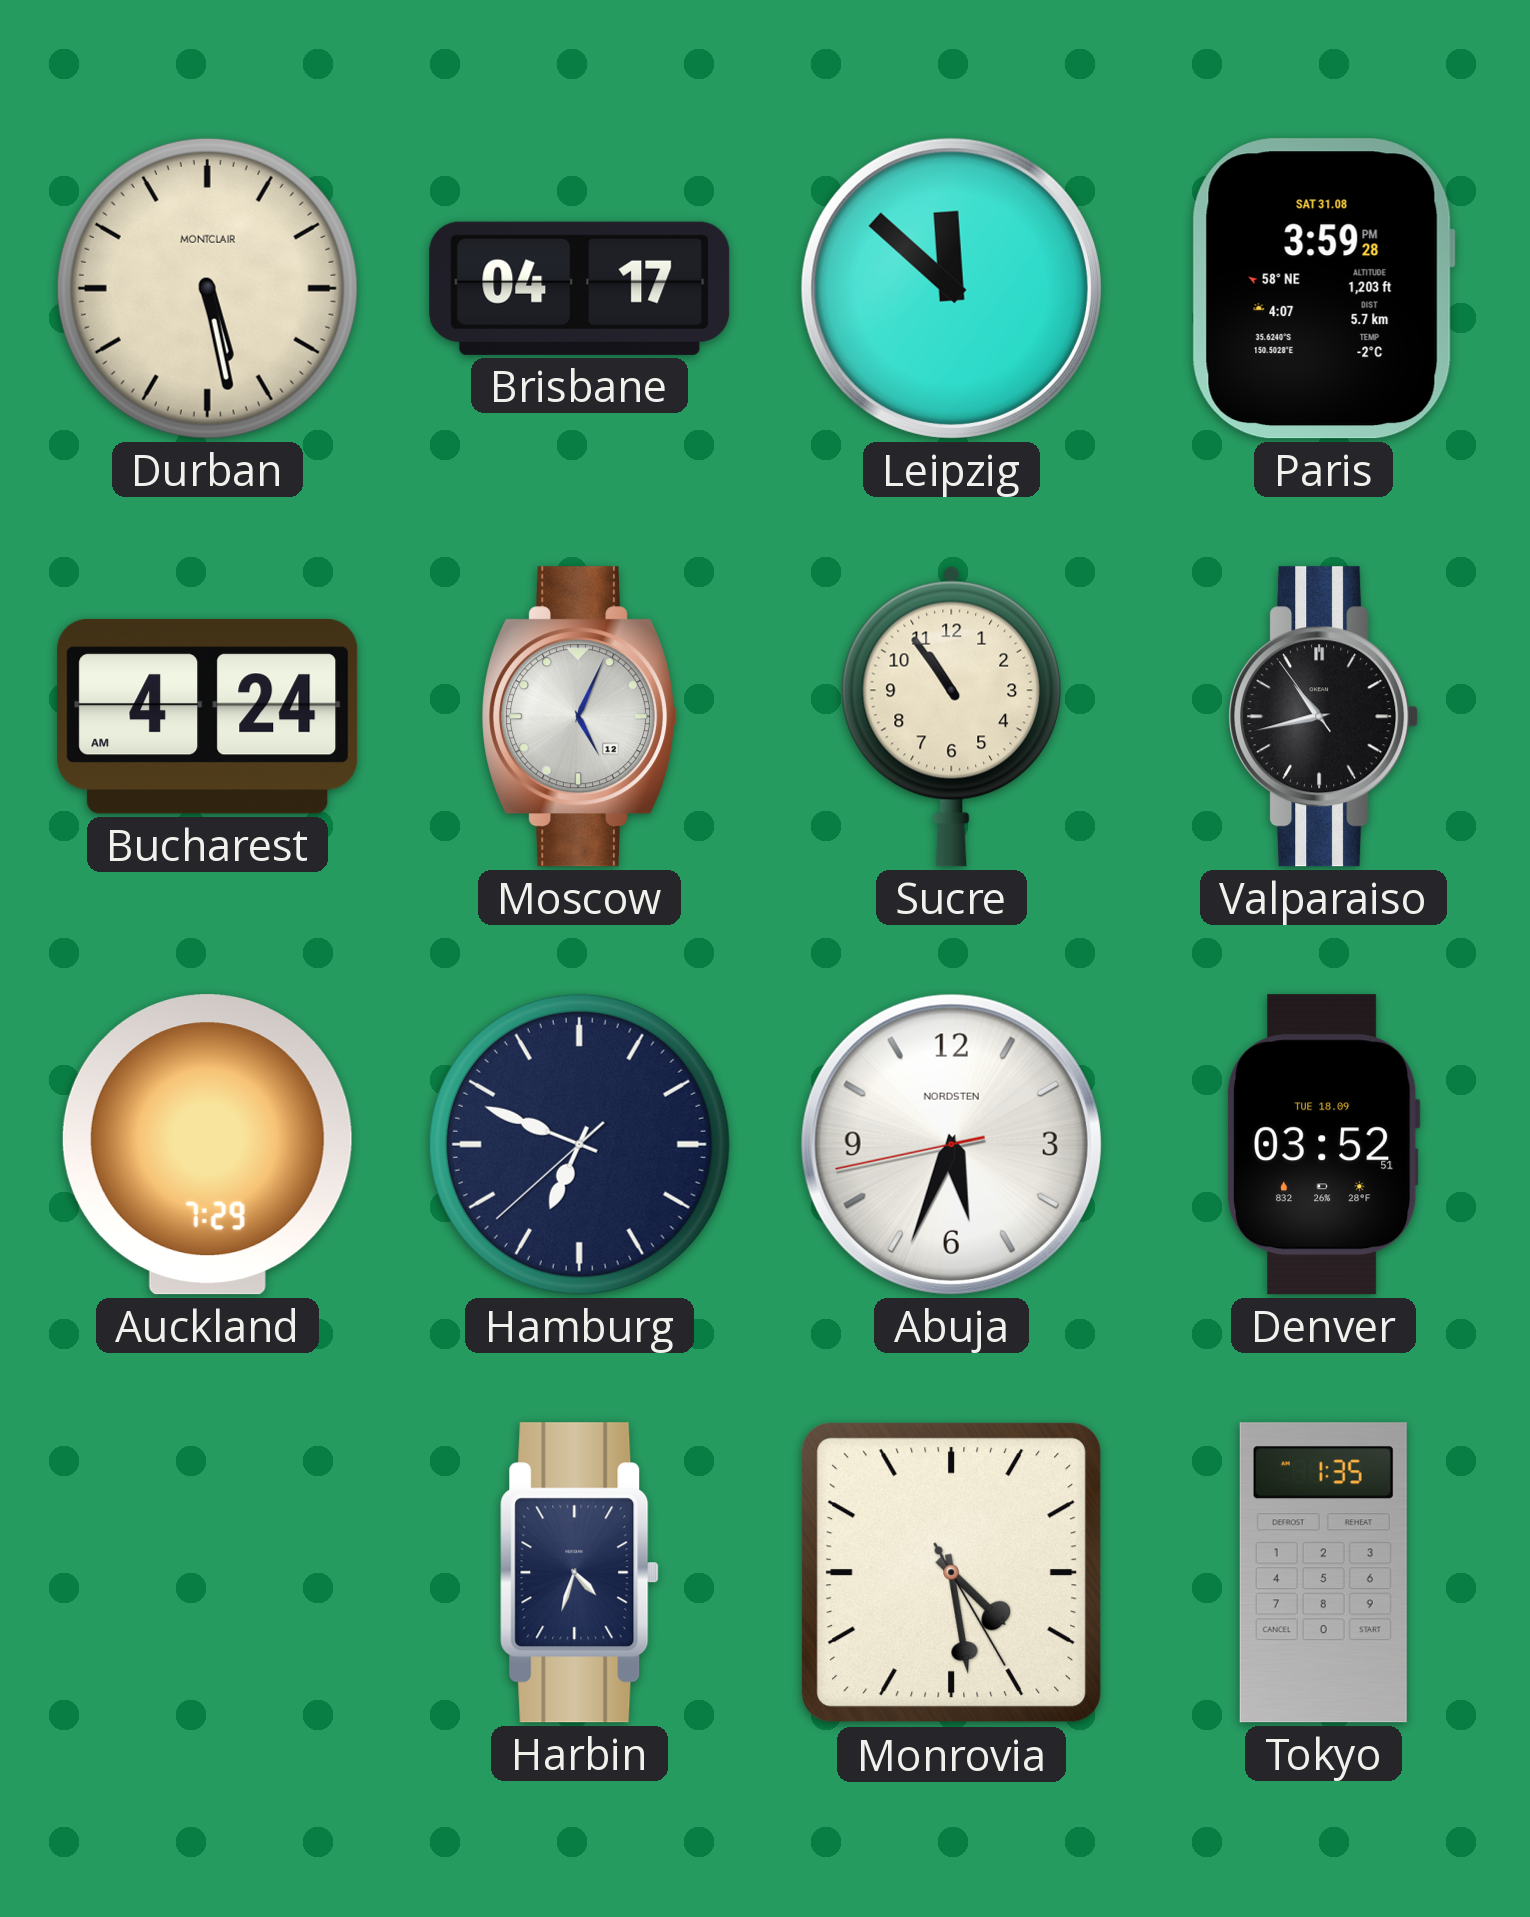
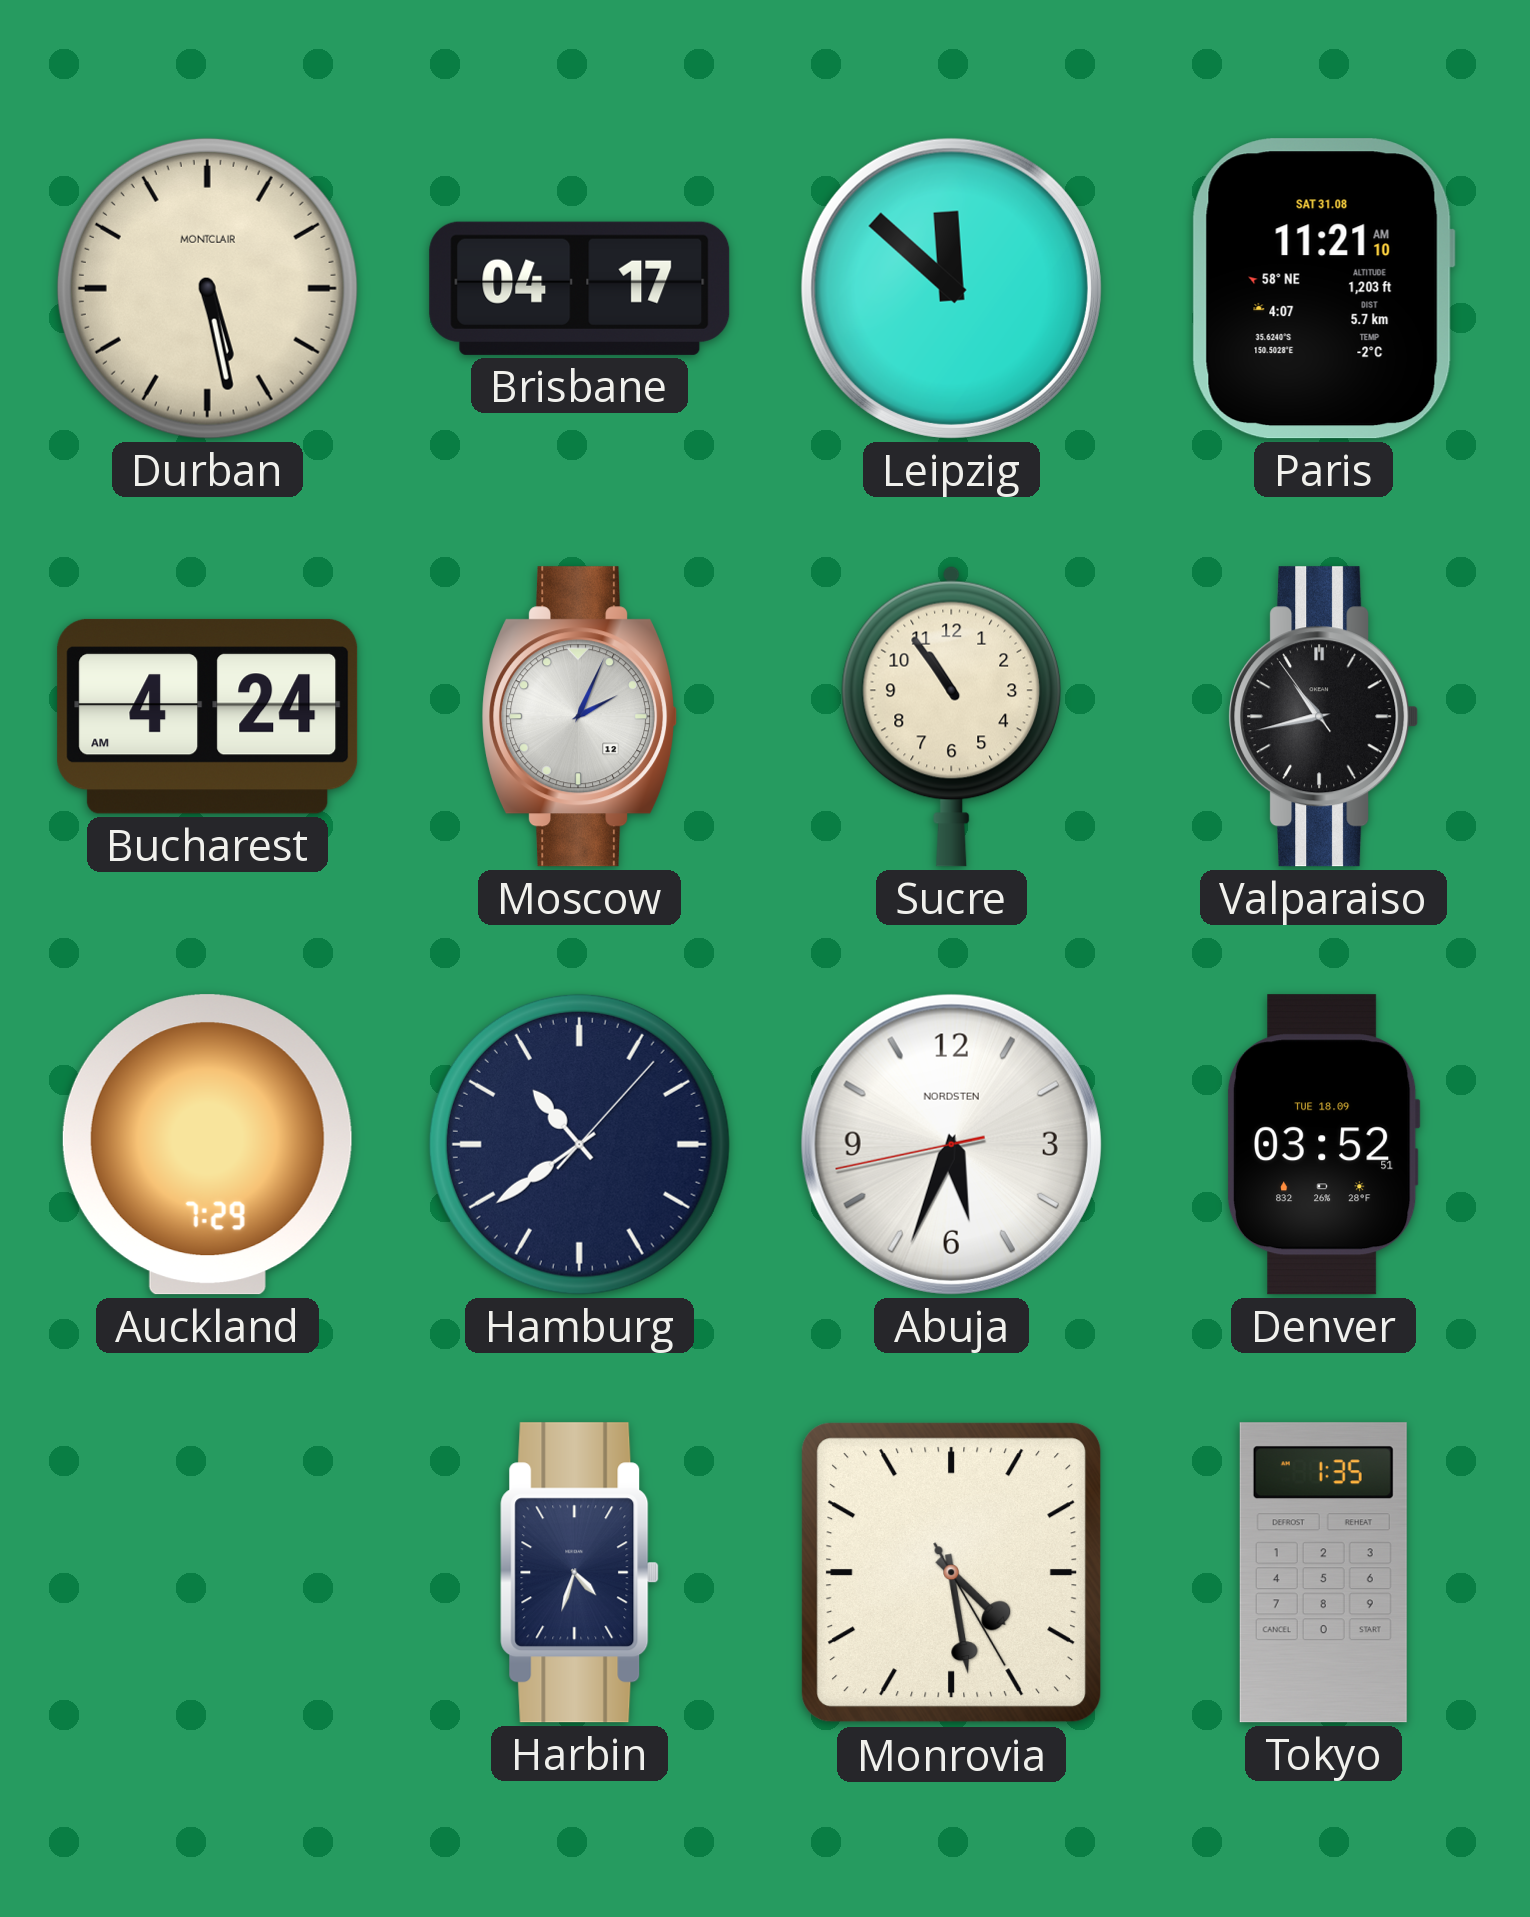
Paris: 3:59 -> 11:21
Moscow: 5:04 -> 2:04
Hamburg: 6:48 -> 10:39
